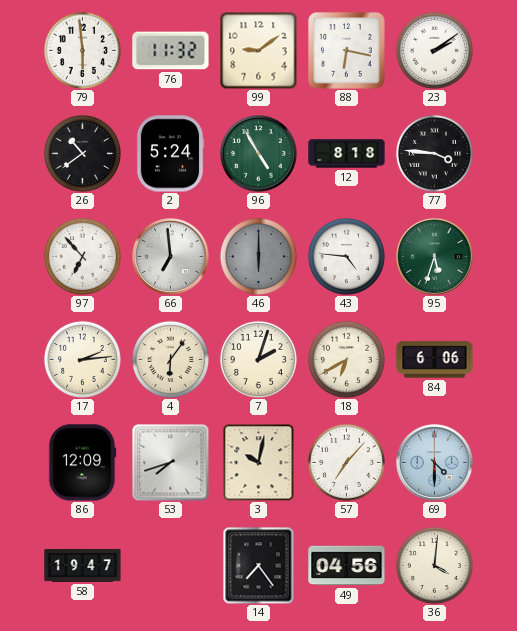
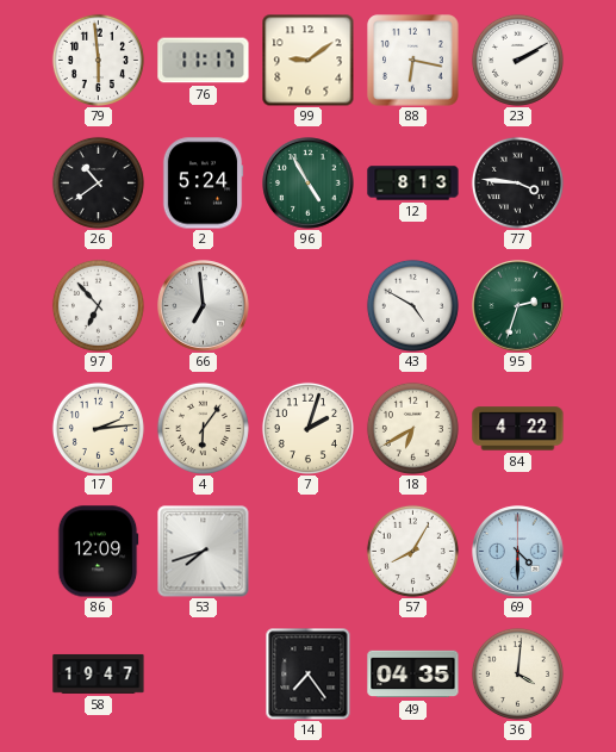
76: 11:32 -> 11:17
23: 2:09 -> 2:10
12: 8:18 -> 8:13
46: 6:00 -> none
43: 4:46 -> 4:50
95: 5:33 -> 2:33
84: 6:06 -> 4:22
3: 10:02 -> none
57: 7:07 -> 8:05
49: 04:56 -> 04:35
